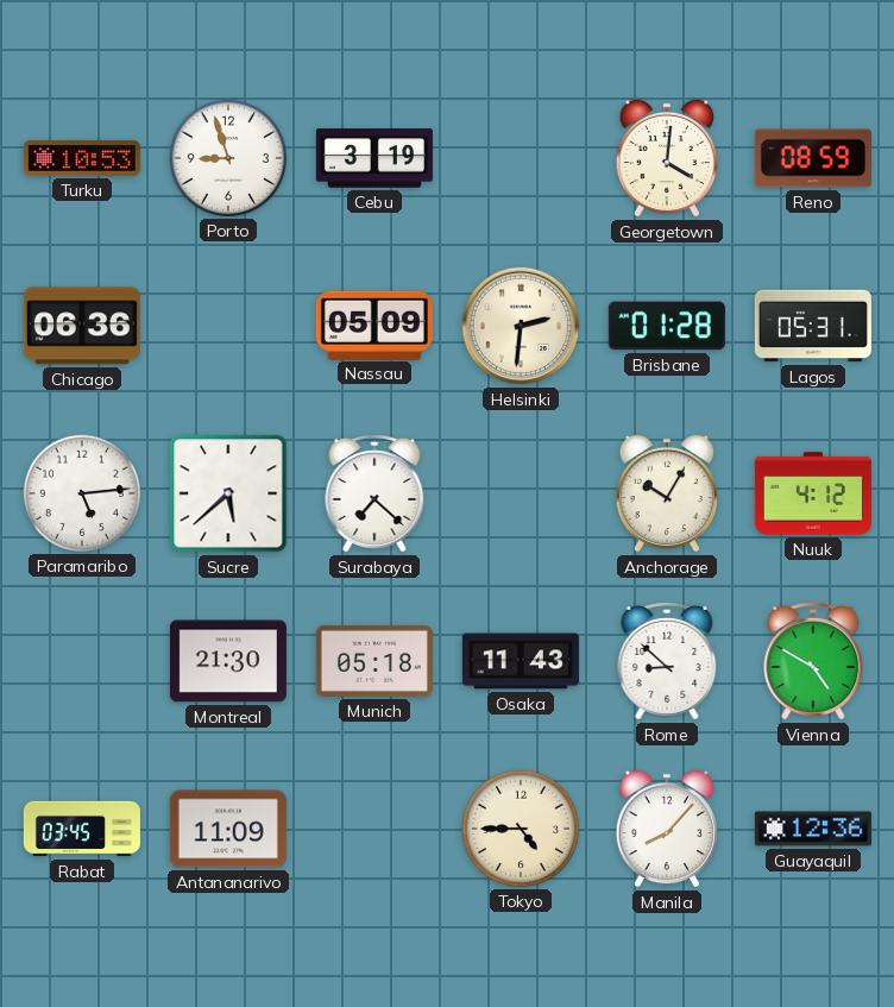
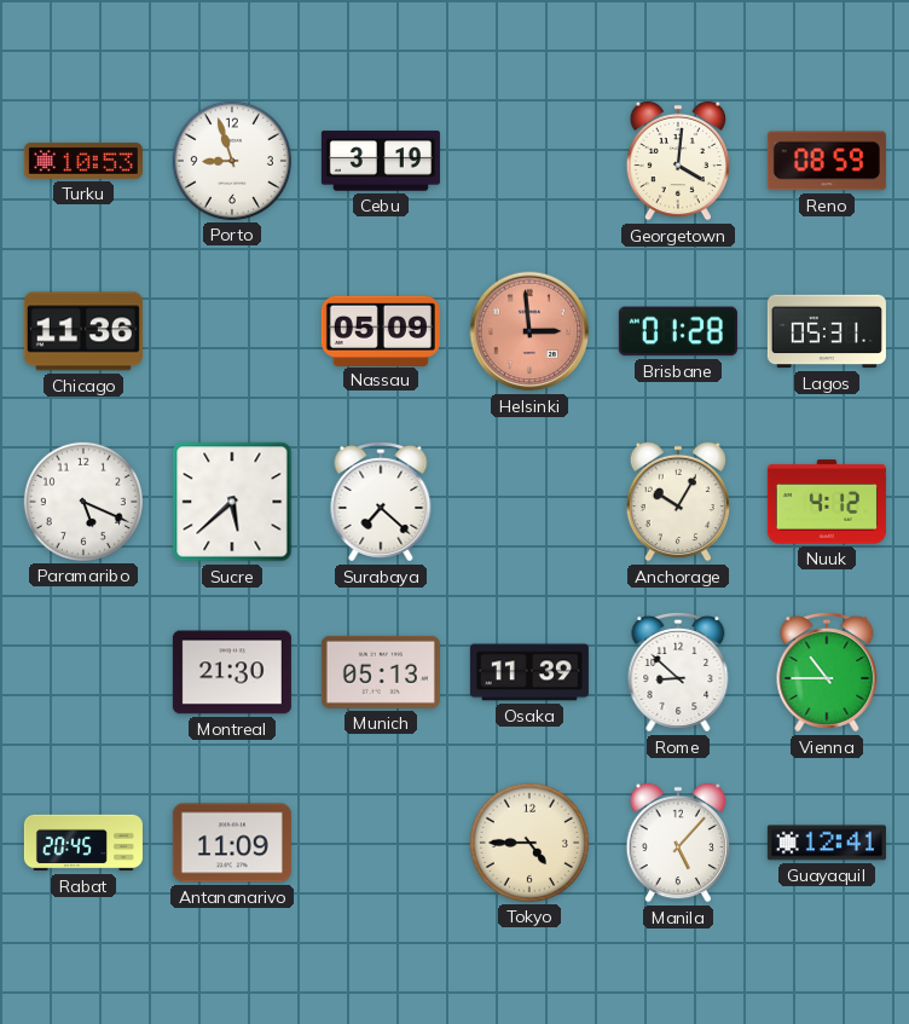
Chicago: 06:36 -> 11:36
Helsinki: 2:31 -> 2:59
Helsinki dial: cream -> salmon
Paramaribo: 5:14 -> 5:19
Munich: 05:18 -> 05:13
Osaka: 11:43 -> 11:39
Vienna: 4:50 -> 10:45
Rabat: 03:45 -> 20:45
Manila: 8:07 -> 5:07
Guayaquil: 12:36 -> 12:41
